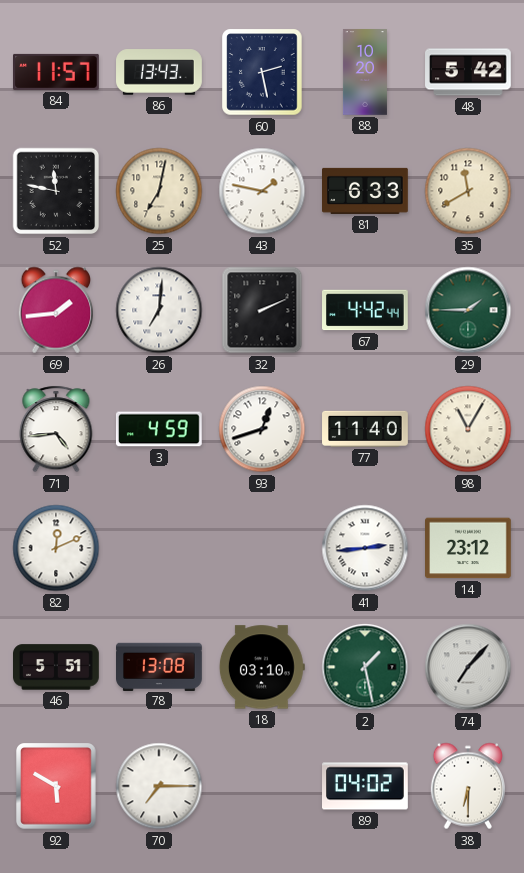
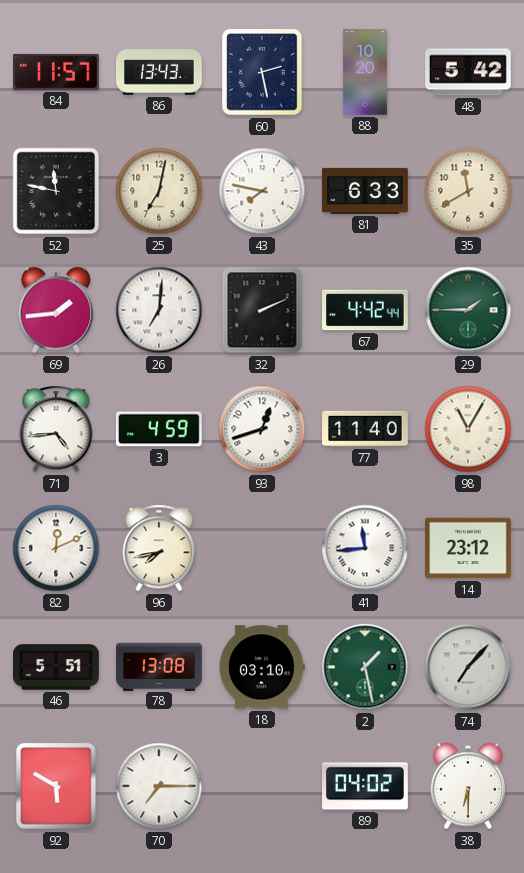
43: 1:47 -> 7:47
96: none -> 7:43
41: 2:44 -> 11:44
